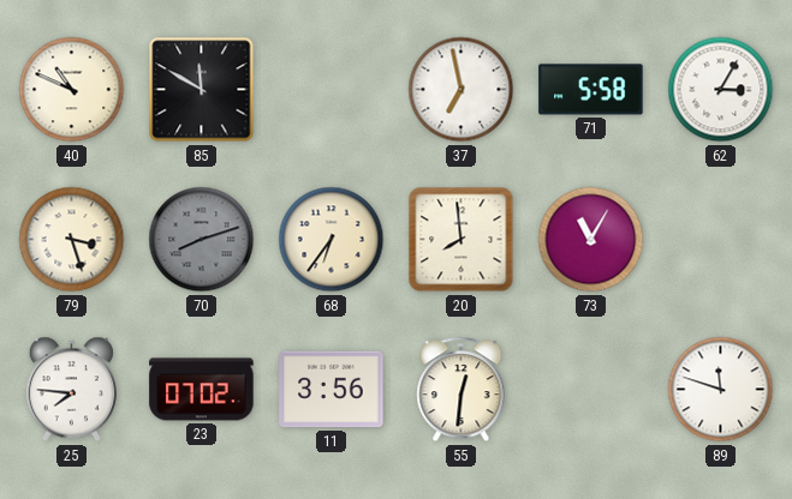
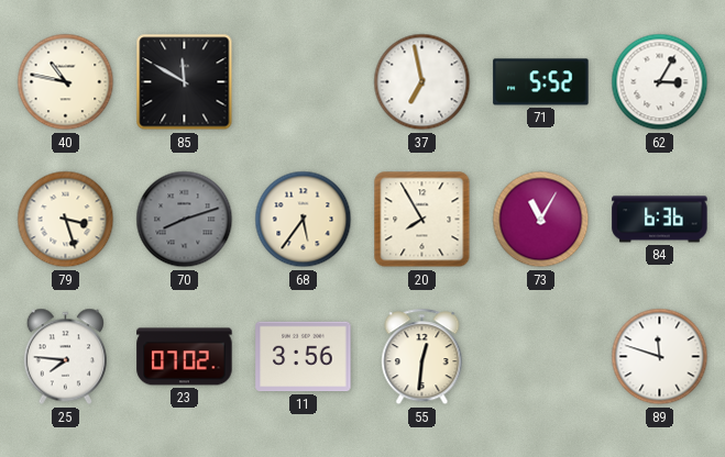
40: 10:49 -> 10:47
71: 5:58 -> 5:52
68: 6:36 -> 5:36
20: 7:59 -> 7:55
84: none -> 6:36
